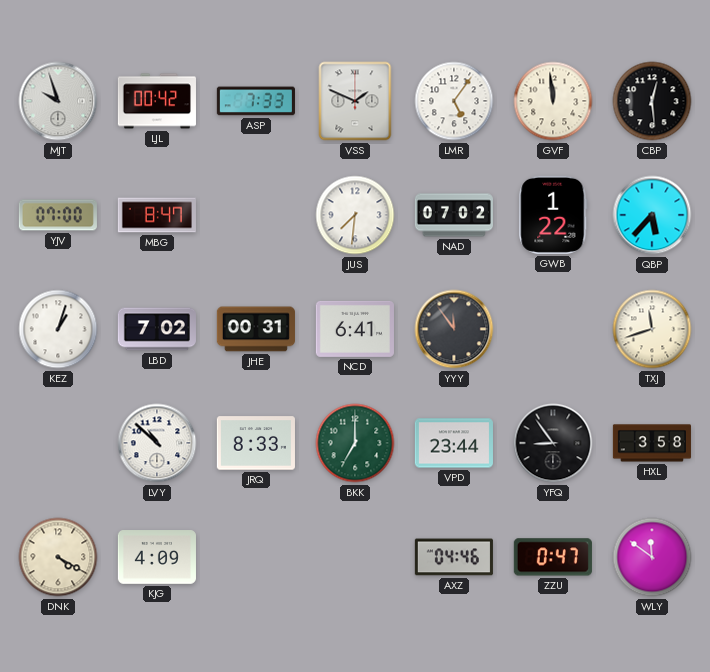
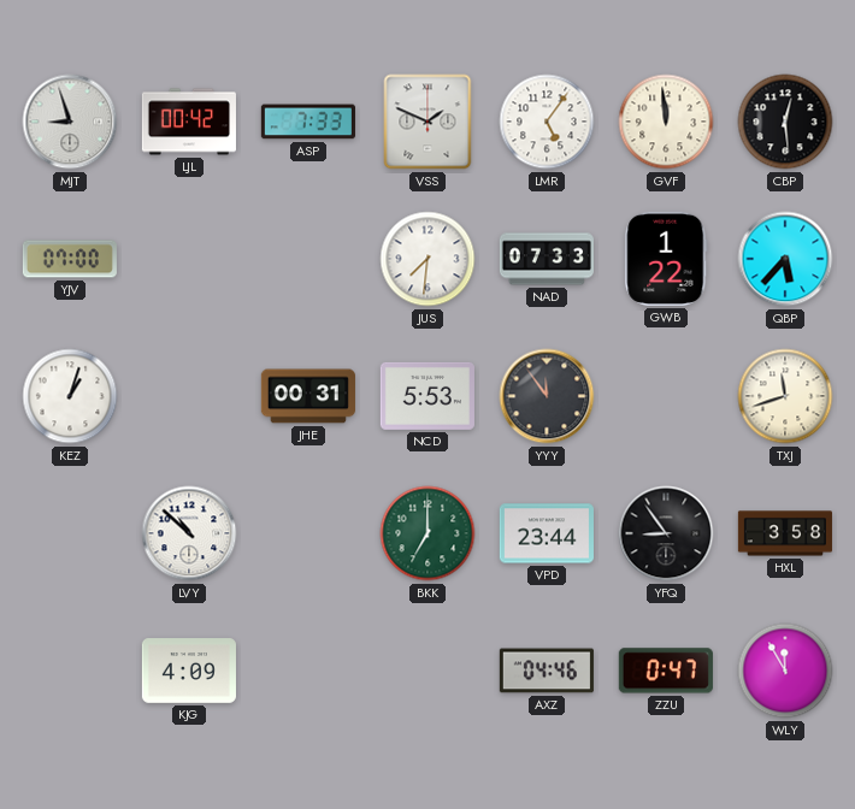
MJT: 9:57 -> 8:57
MBG: 8:47 -> none
NAD: 07:02 -> 07:33
LBD: 7:02 -> none
NCD: 6:41 -> 5:53
JRQ: 8:33 -> none
DNK: 4:20 -> none
WLY: 11:51 -> 11:55
